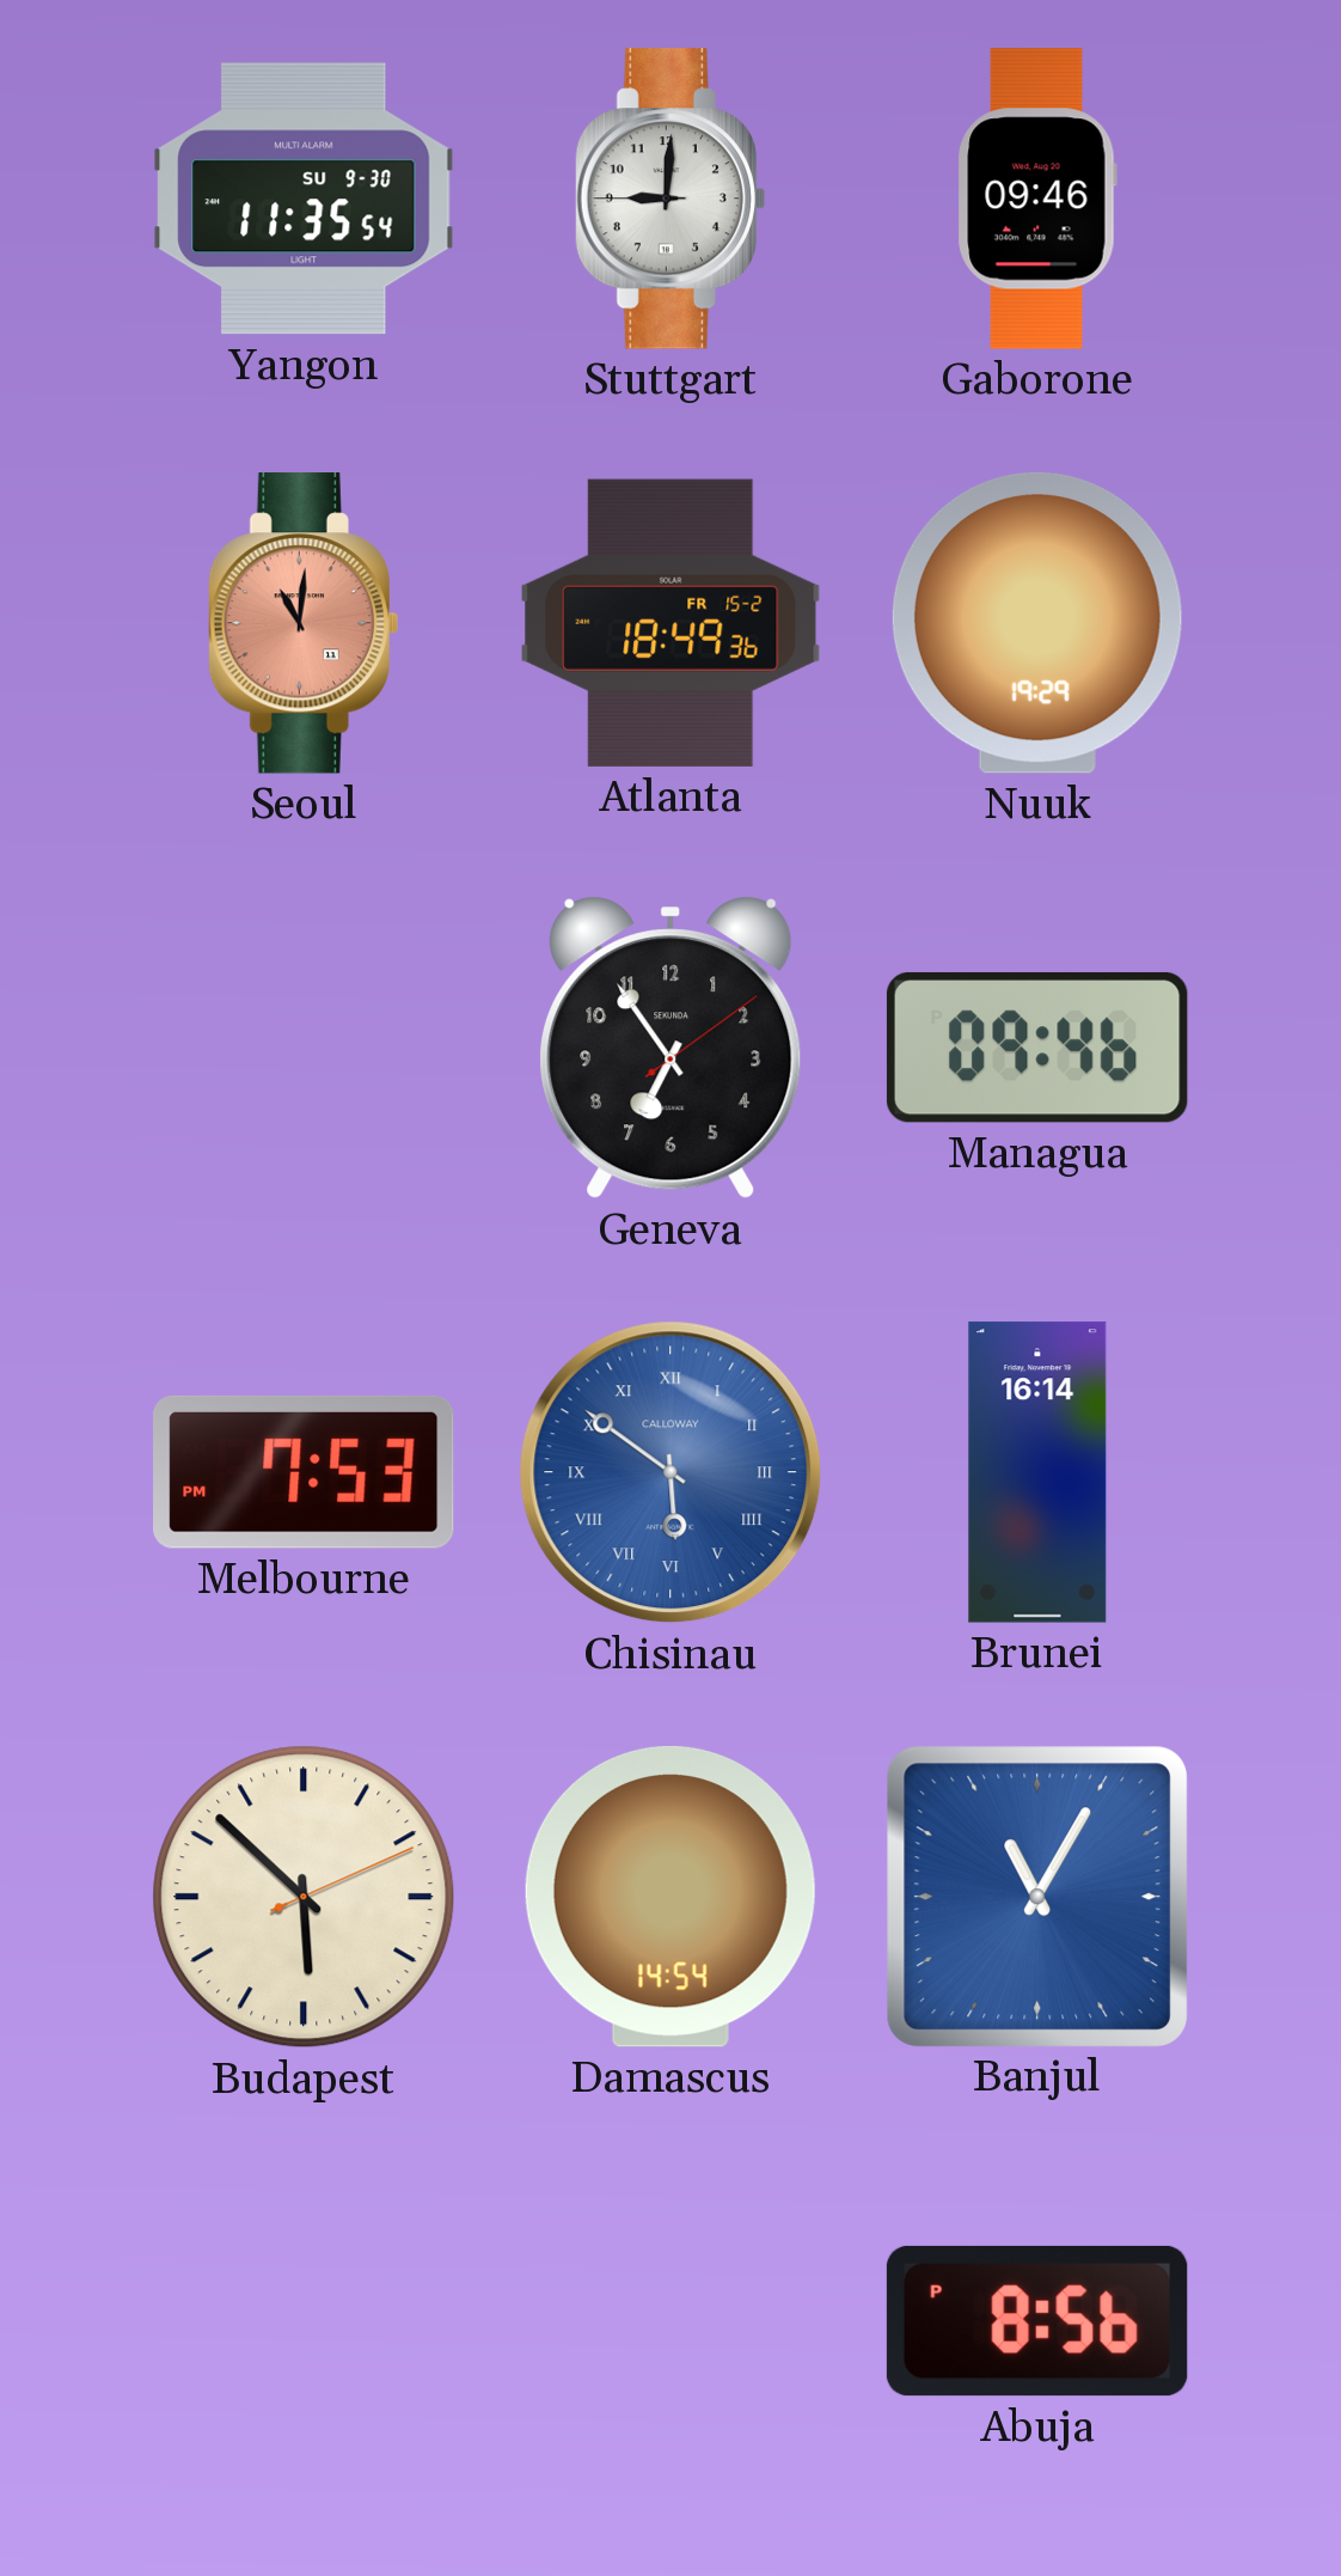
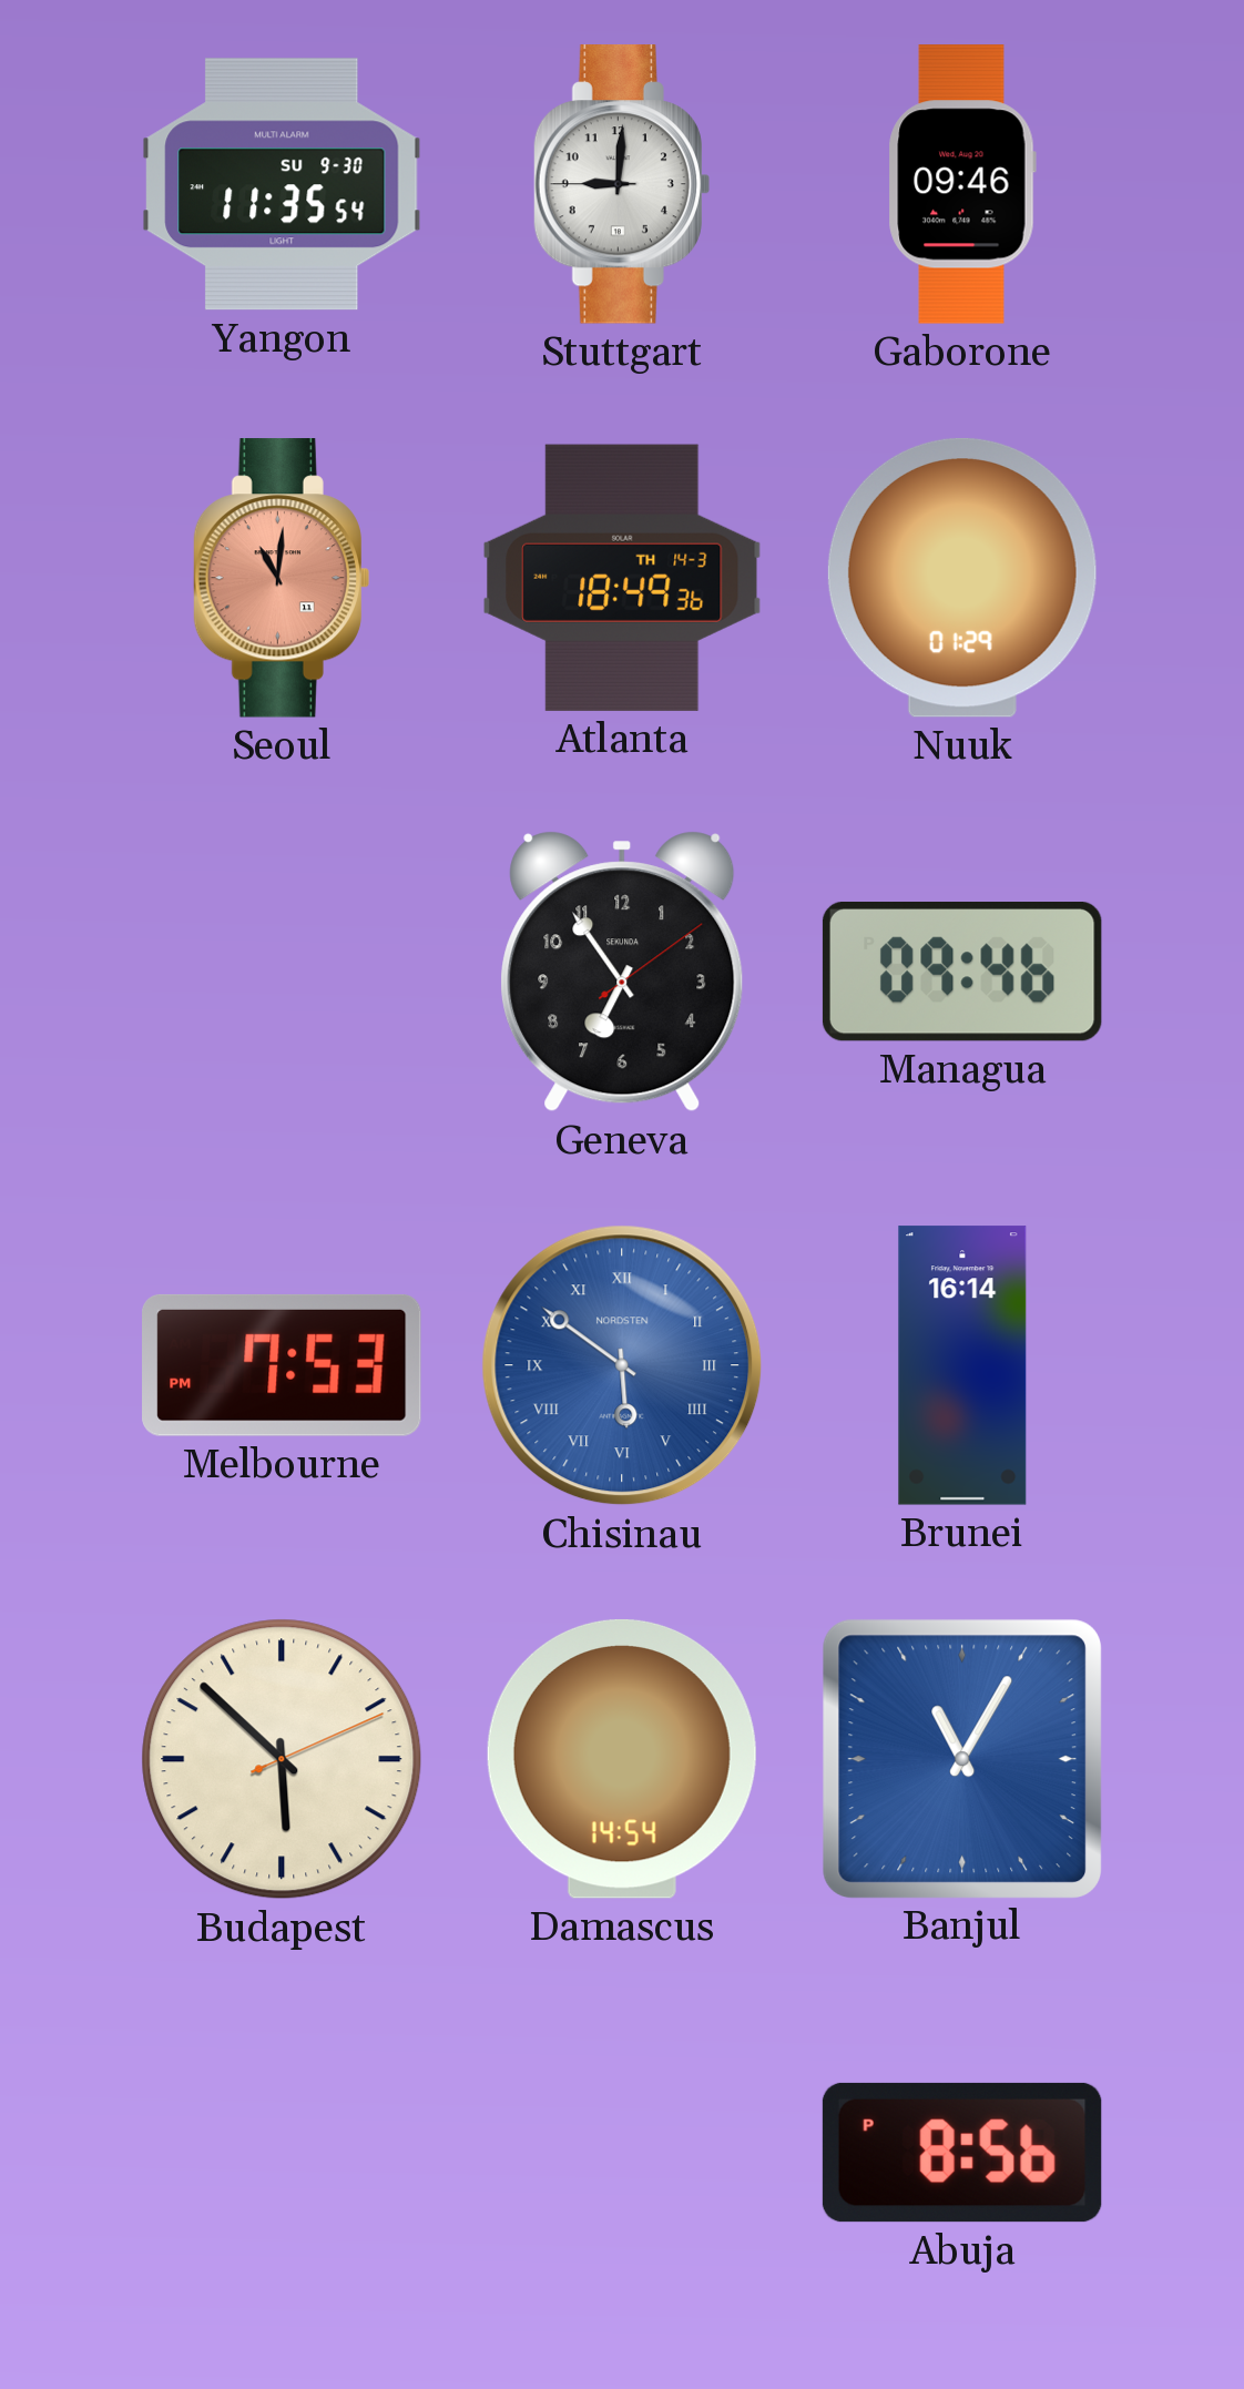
Atlanta date: FR 15-2 -> TH 14-3
Nuuk: 19:29 -> 01:29
Chisinau brand: CALLOWAY -> NORDSTEN
